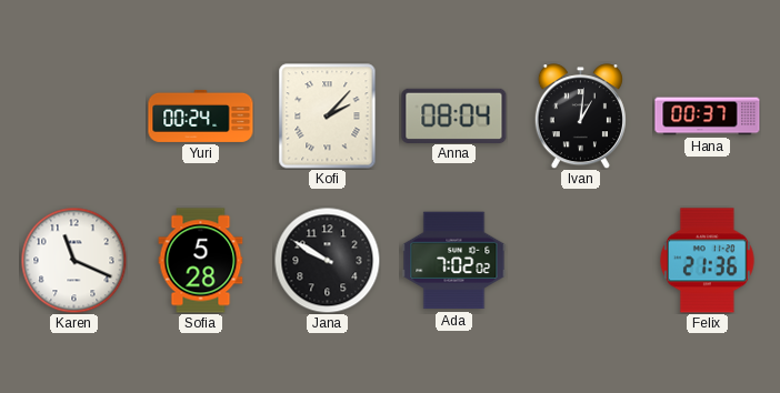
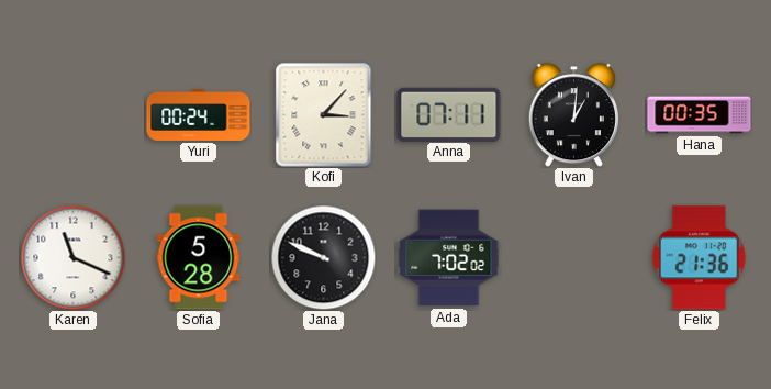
Kofi: 2:07 -> 3:07
Anna: 08:04 -> 07:11
Hana: 00:37 -> 00:35
Jana: 9:50 -> 9:49
